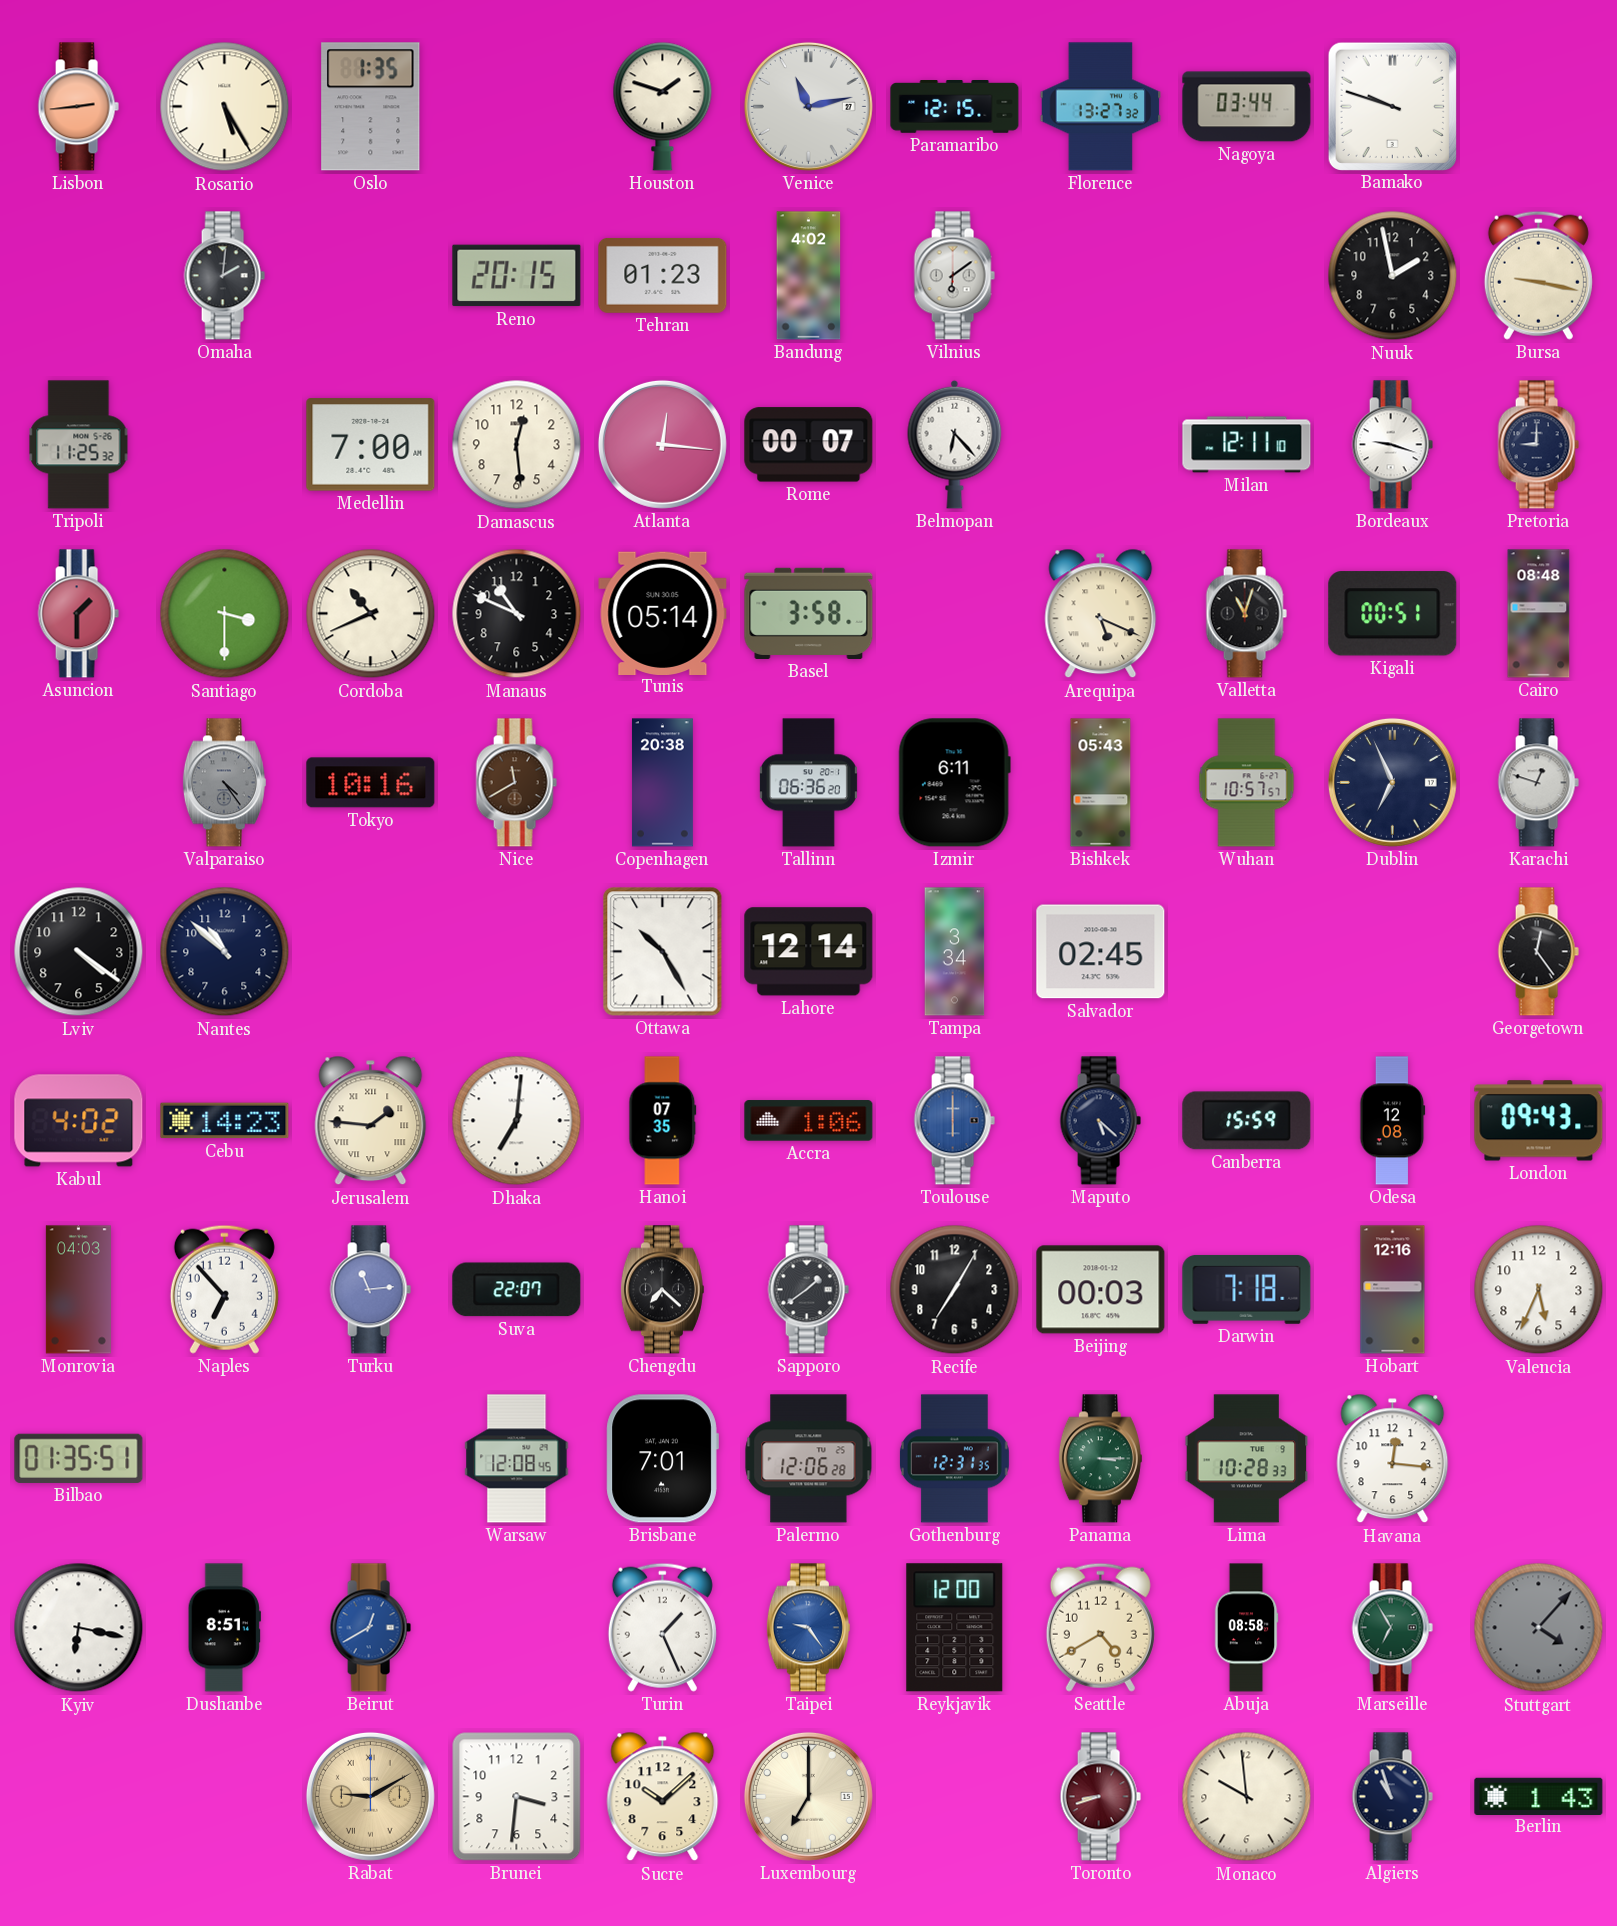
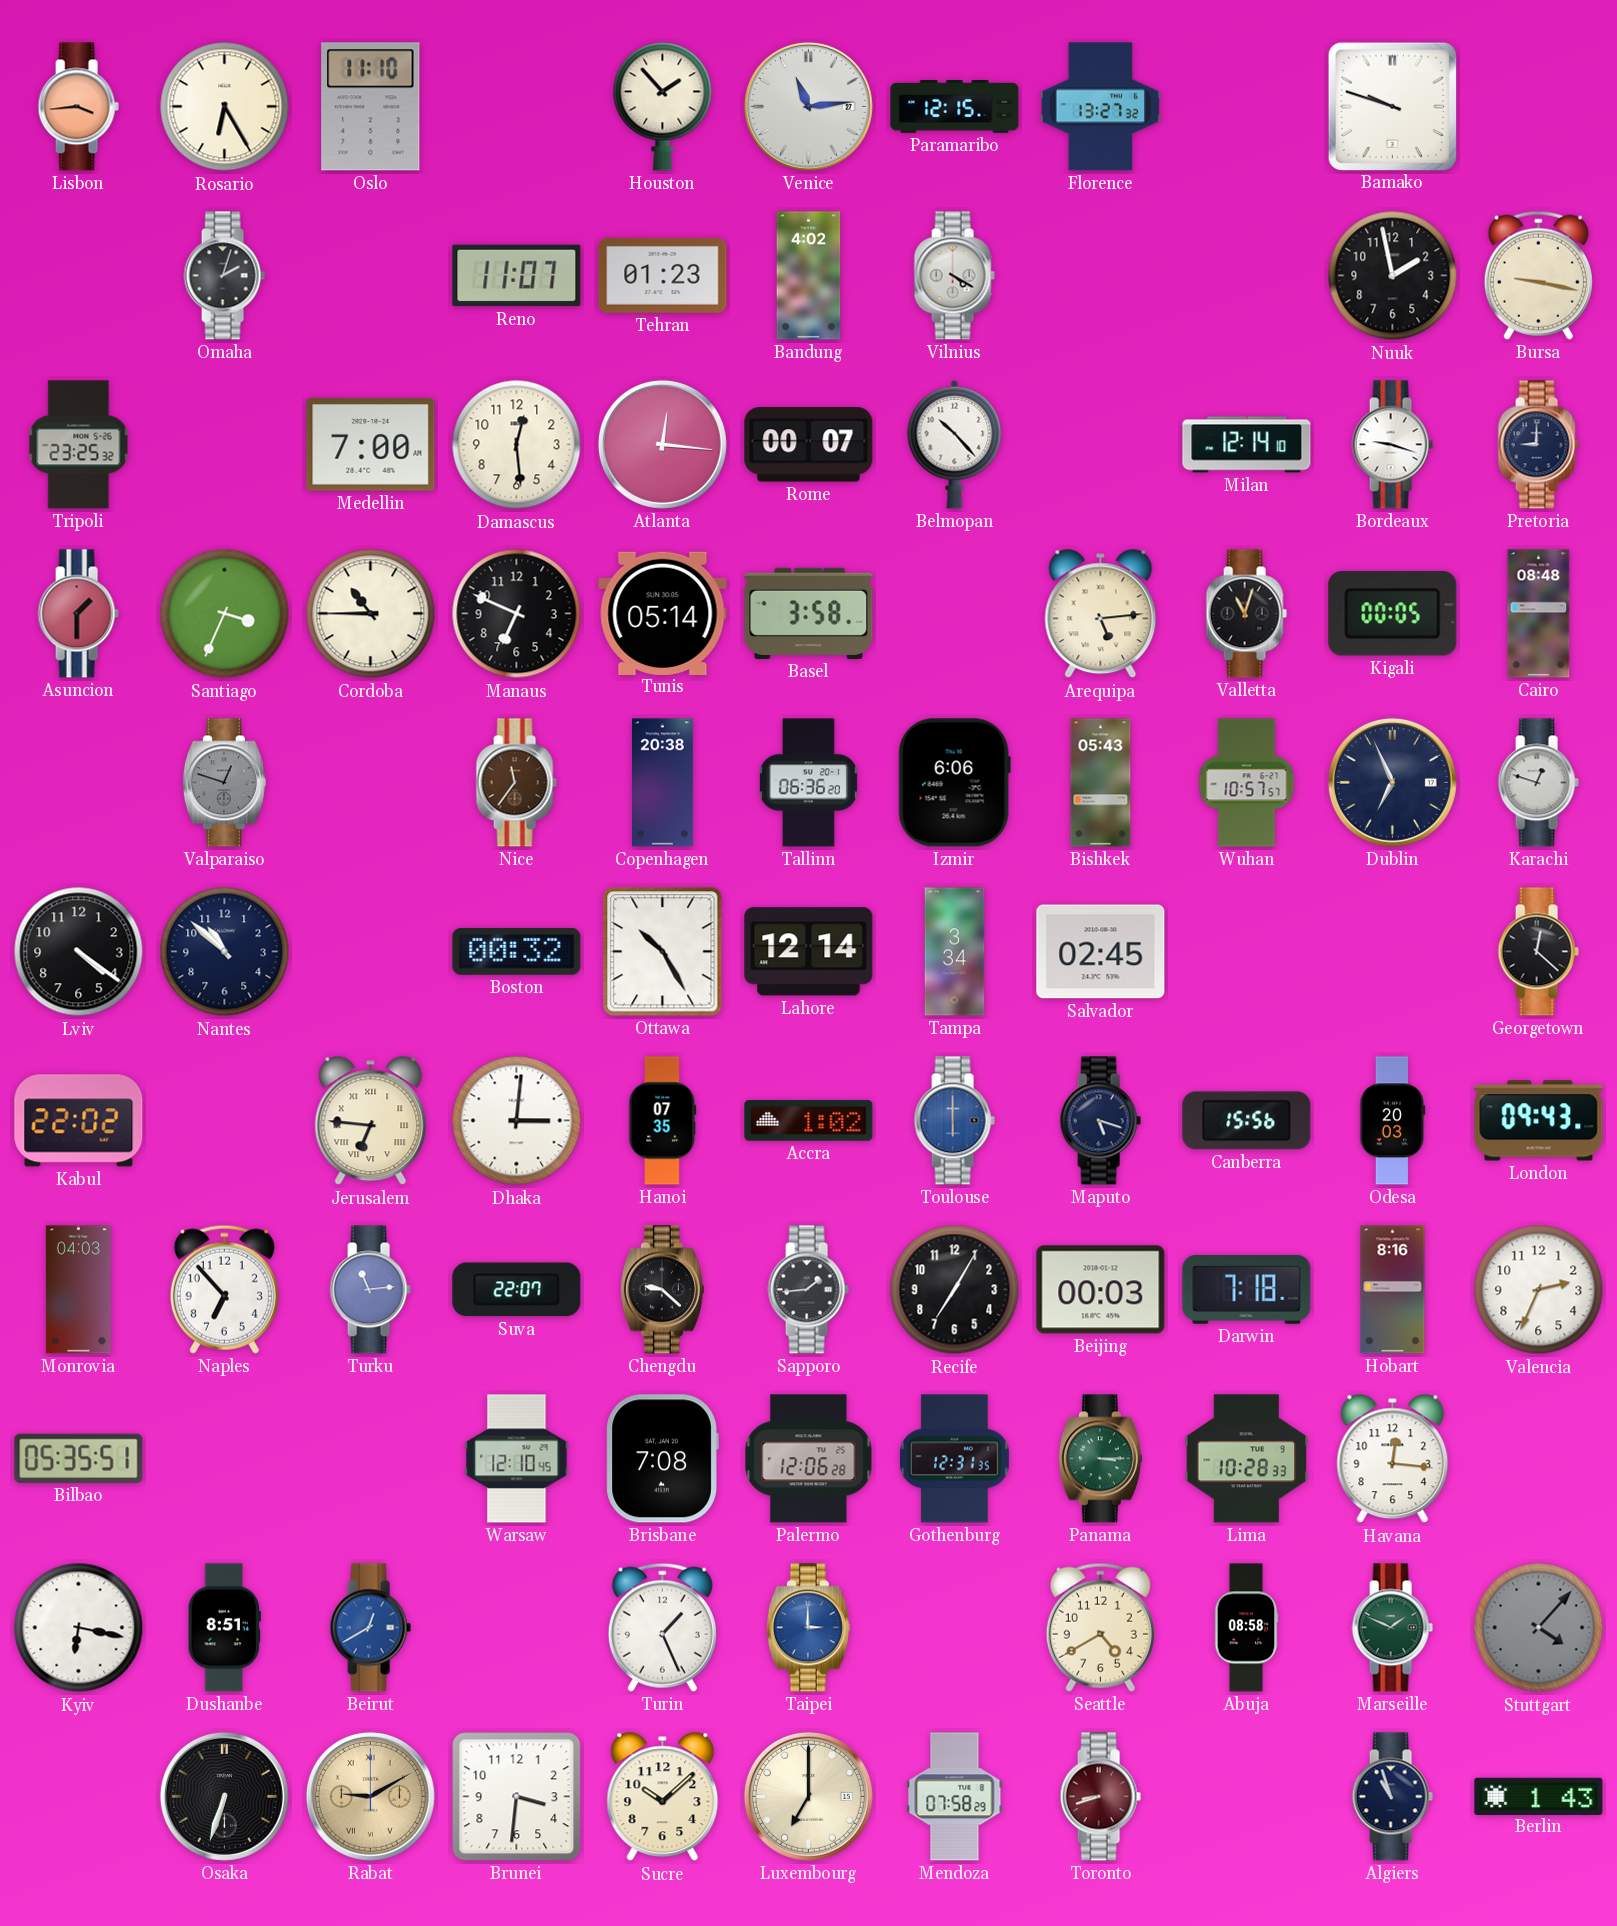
Lisbon: 2:44 -> 3:44
Rosario: 5:25 -> 6:25
Oslo: 1:35 -> 11:10
Houston: 1:48 -> 1:53
Venice: 11:13 -> 11:14
Nagoya: 03:44 -> none
Omaha: 2:01 -> 2:03
Reno: 20:15 -> 11:07
Vilnius: 6:09 -> 4:20
Tripoli: 11:25 -> 23:25
Belmopan: 6:23 -> 10:23
Milan: 12:11 -> 12:14
Santiago: 3:30 -> 3:34
Cordoba: 10:41 -> 10:45
Manaus: 10:49 -> 6:49
Arequipa: 5:19 -> 5:14
Kigali: 00:51 -> 00:05
Valparaiso: 4:24 -> 12:48
Tokyo: 10:16 -> none
Nice: 11:40 -> 11:36
Izmir: 6:11 -> 6:06
Boston: none -> 00:32
Georgetown: 12:24 -> 12:22
Kabul: 4:02 -> 22:02
Cebu: 14:23 -> none
Jerusalem: 1:46 -> 6:46
Dhaka: 7:01 -> 3:01
Accra: 1:06 -> 1:02
Maputo: 5:22 -> 5:18
Canberra: 15:59 -> 15:56
Odesa: 12:08 -> 20:03
Chengdu: 7:22 -> 9:22
Sapporo: 1:39 -> 1:44
Hobart: 12:16 -> 8:16
Valencia: 5:34 -> 2:34
Bilbao: 01:35 -> 05:35
Warsaw: 12:08 -> 12:10
Brisbane: 7:01 -> 7:08
Taipei: 9:24 -> 3:00
Reykjavik: 12:00 -> none
Marseille: 6:55 -> 1:49
Osaka: none -> 6:33
Mendoza: none -> 07:58
Monaco: 9:59 -> none
